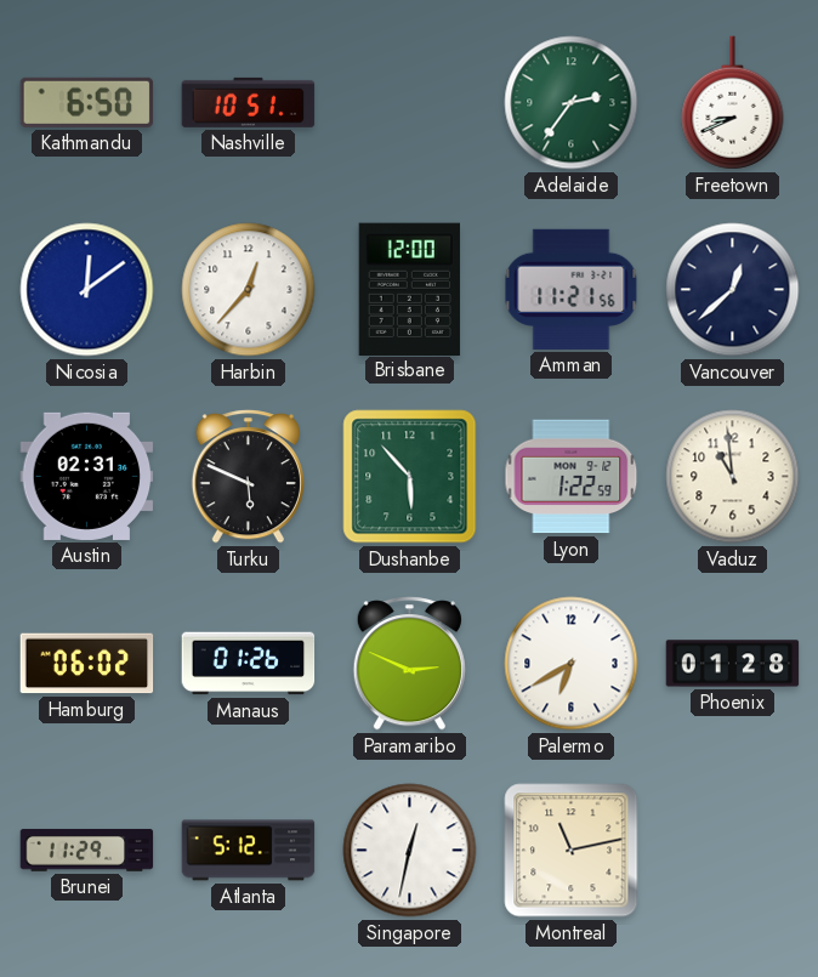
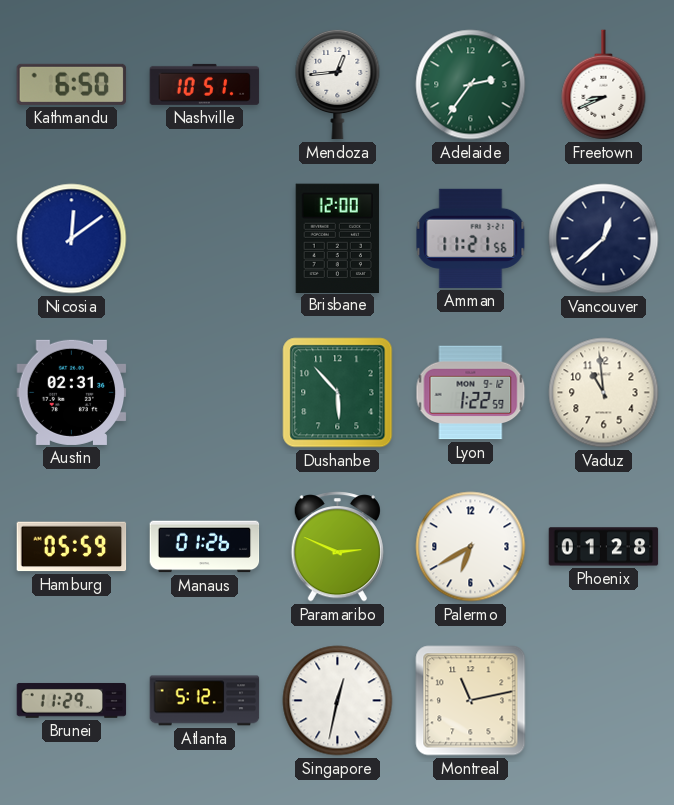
Mendoza: none -> 12:44
Harbin: 12:37 -> none
Turku: 5:49 -> none
Hamburg: 06:02 -> 05:59
